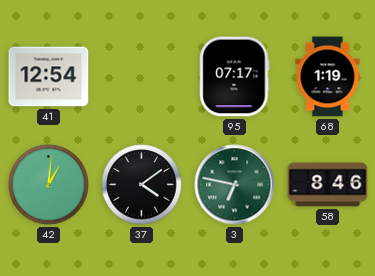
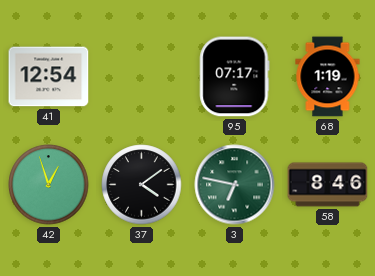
42: 1:01 -> 12:57
